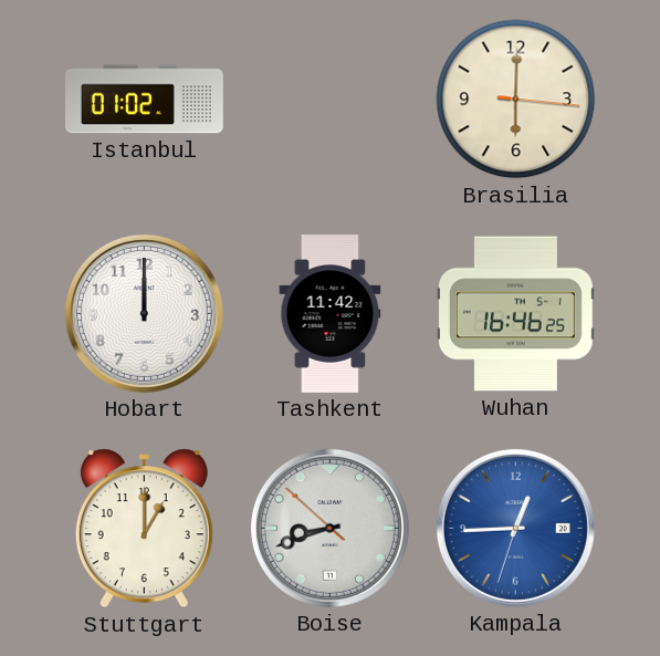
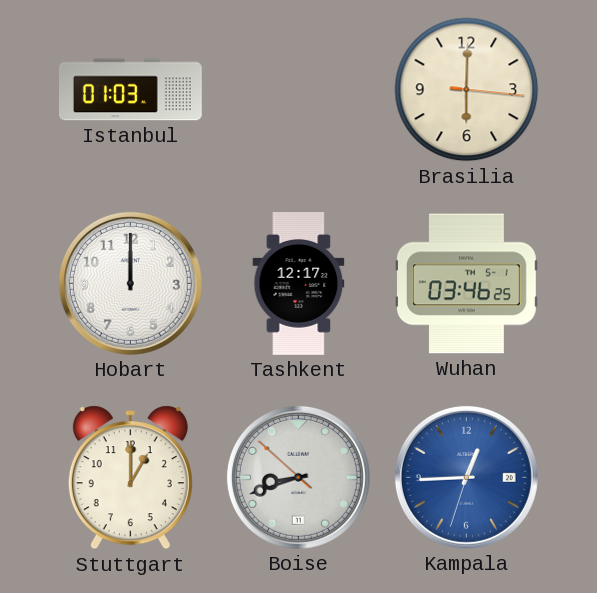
Istanbul: 01:02 -> 01:03
Tashkent: 11:42 -> 12:17
Wuhan: 16:46 -> 03:46
